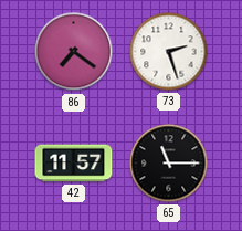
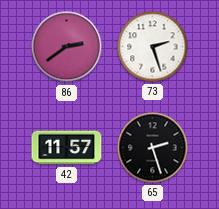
86: 7:21 -> 2:39
65: 11:15 -> 2:27
